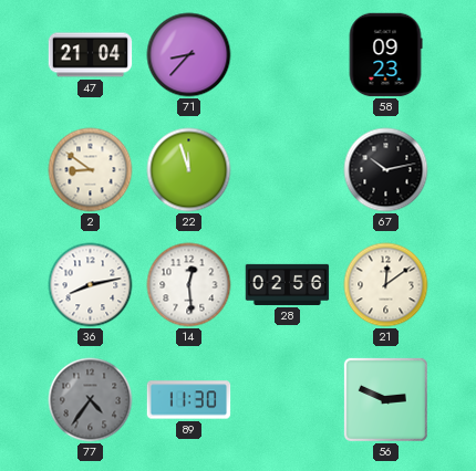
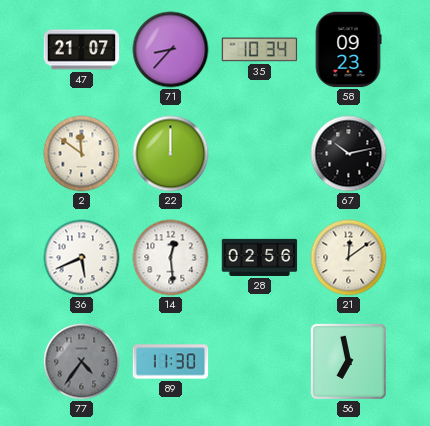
47: 21:04 -> 21:07
35: none -> 10:34
2: 8:51 -> 11:51
22: 11:57 -> 12:00
36: 8:13 -> 5:41
56: 2:49 -> 6:58
